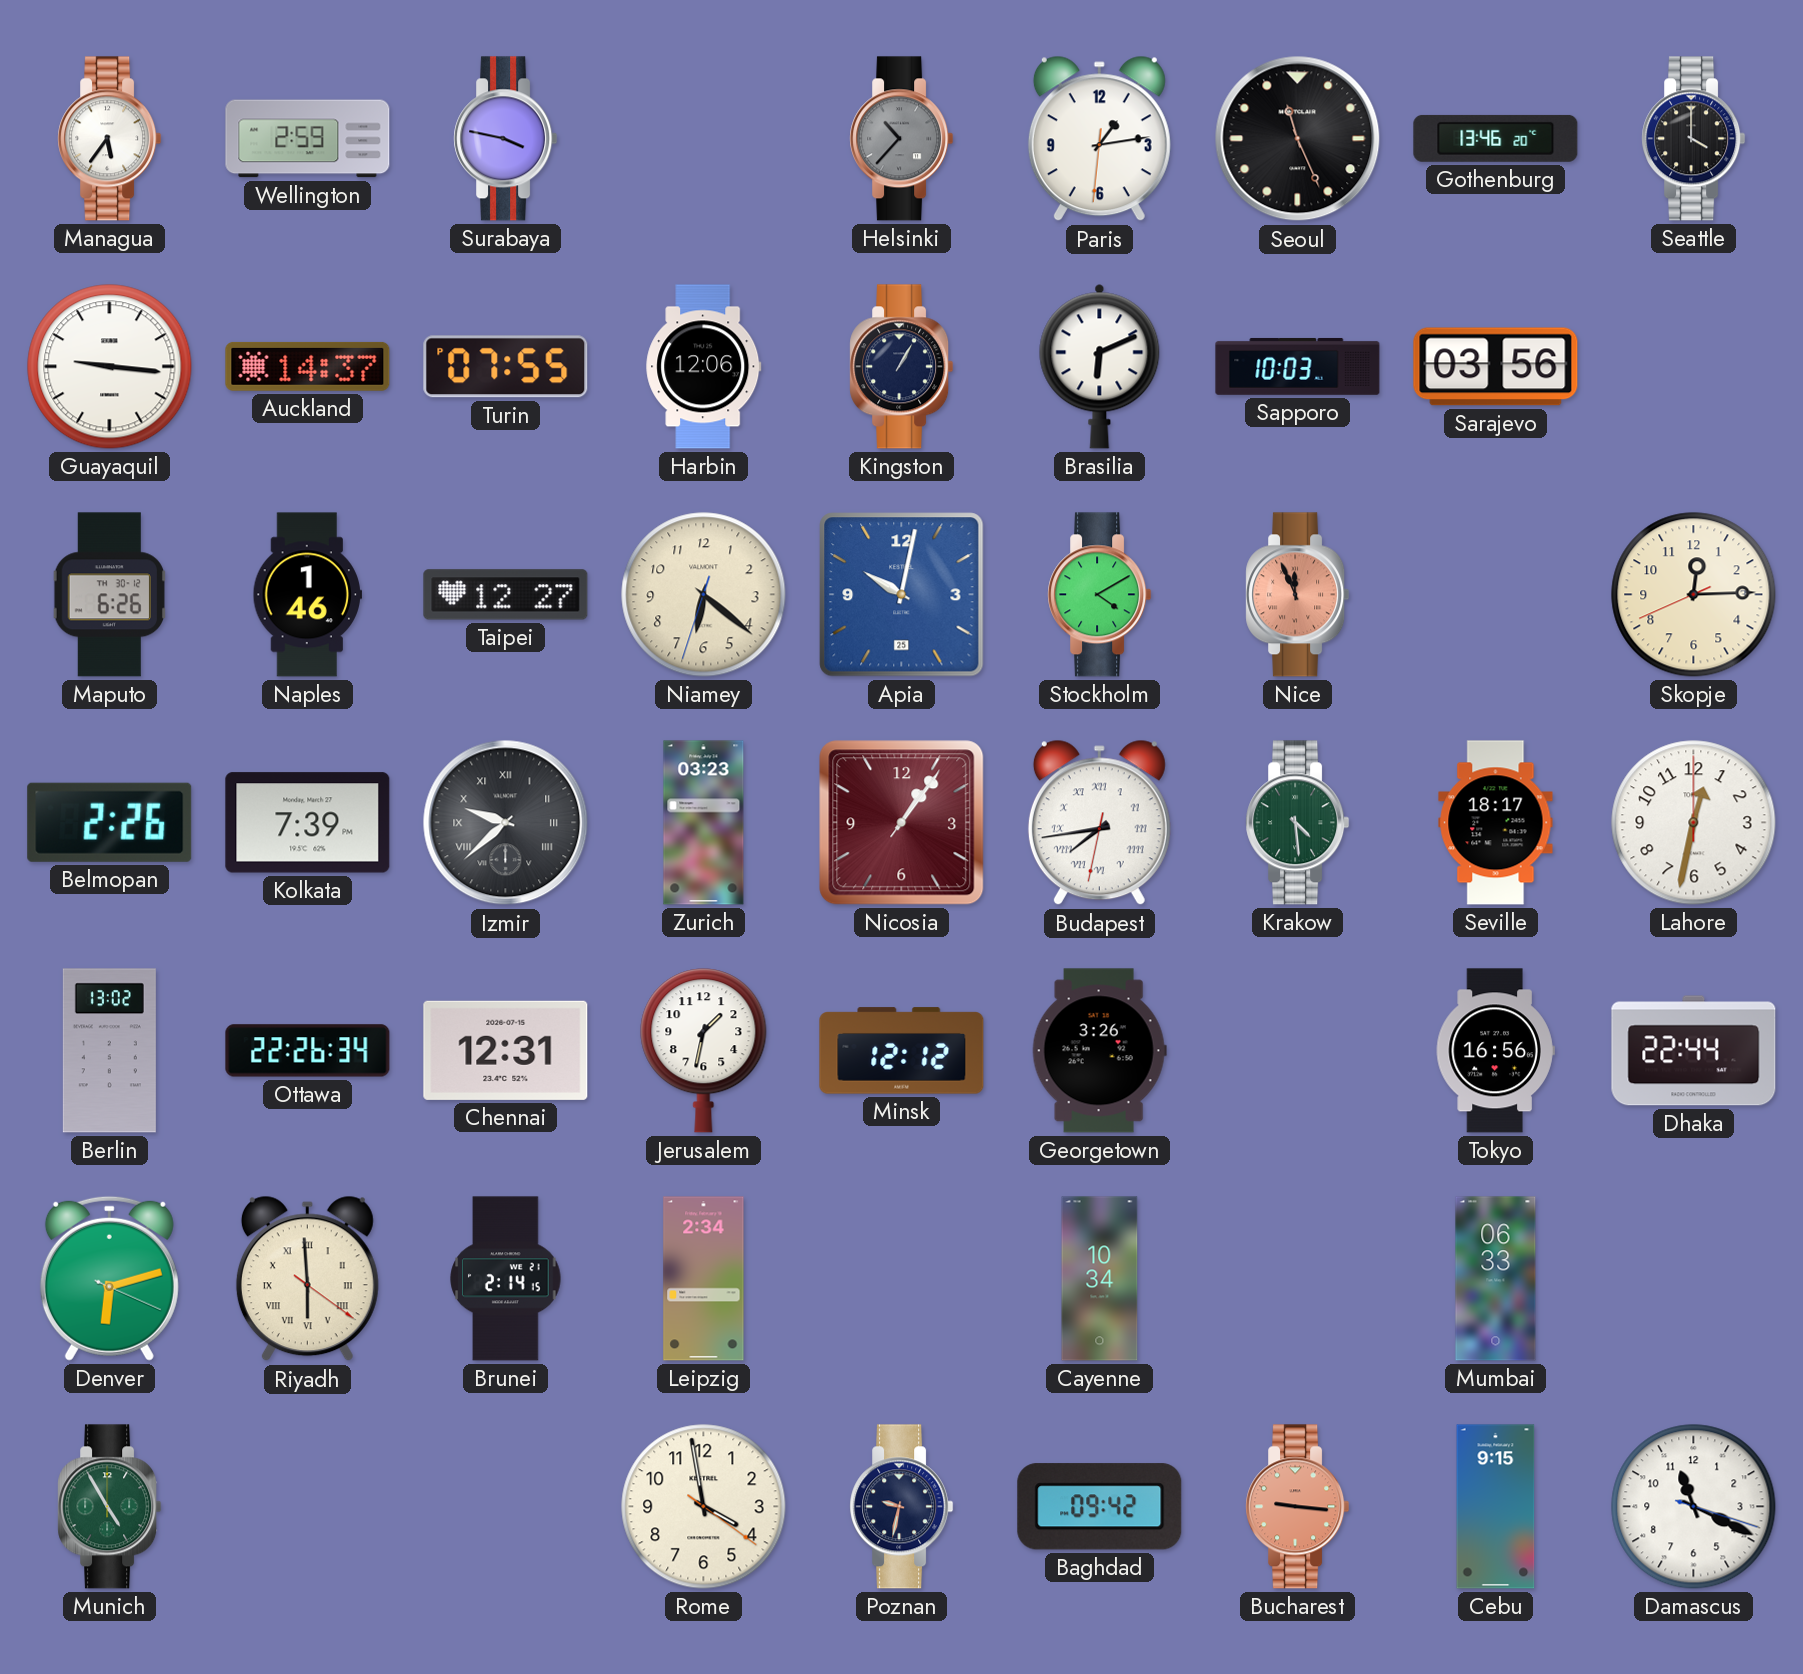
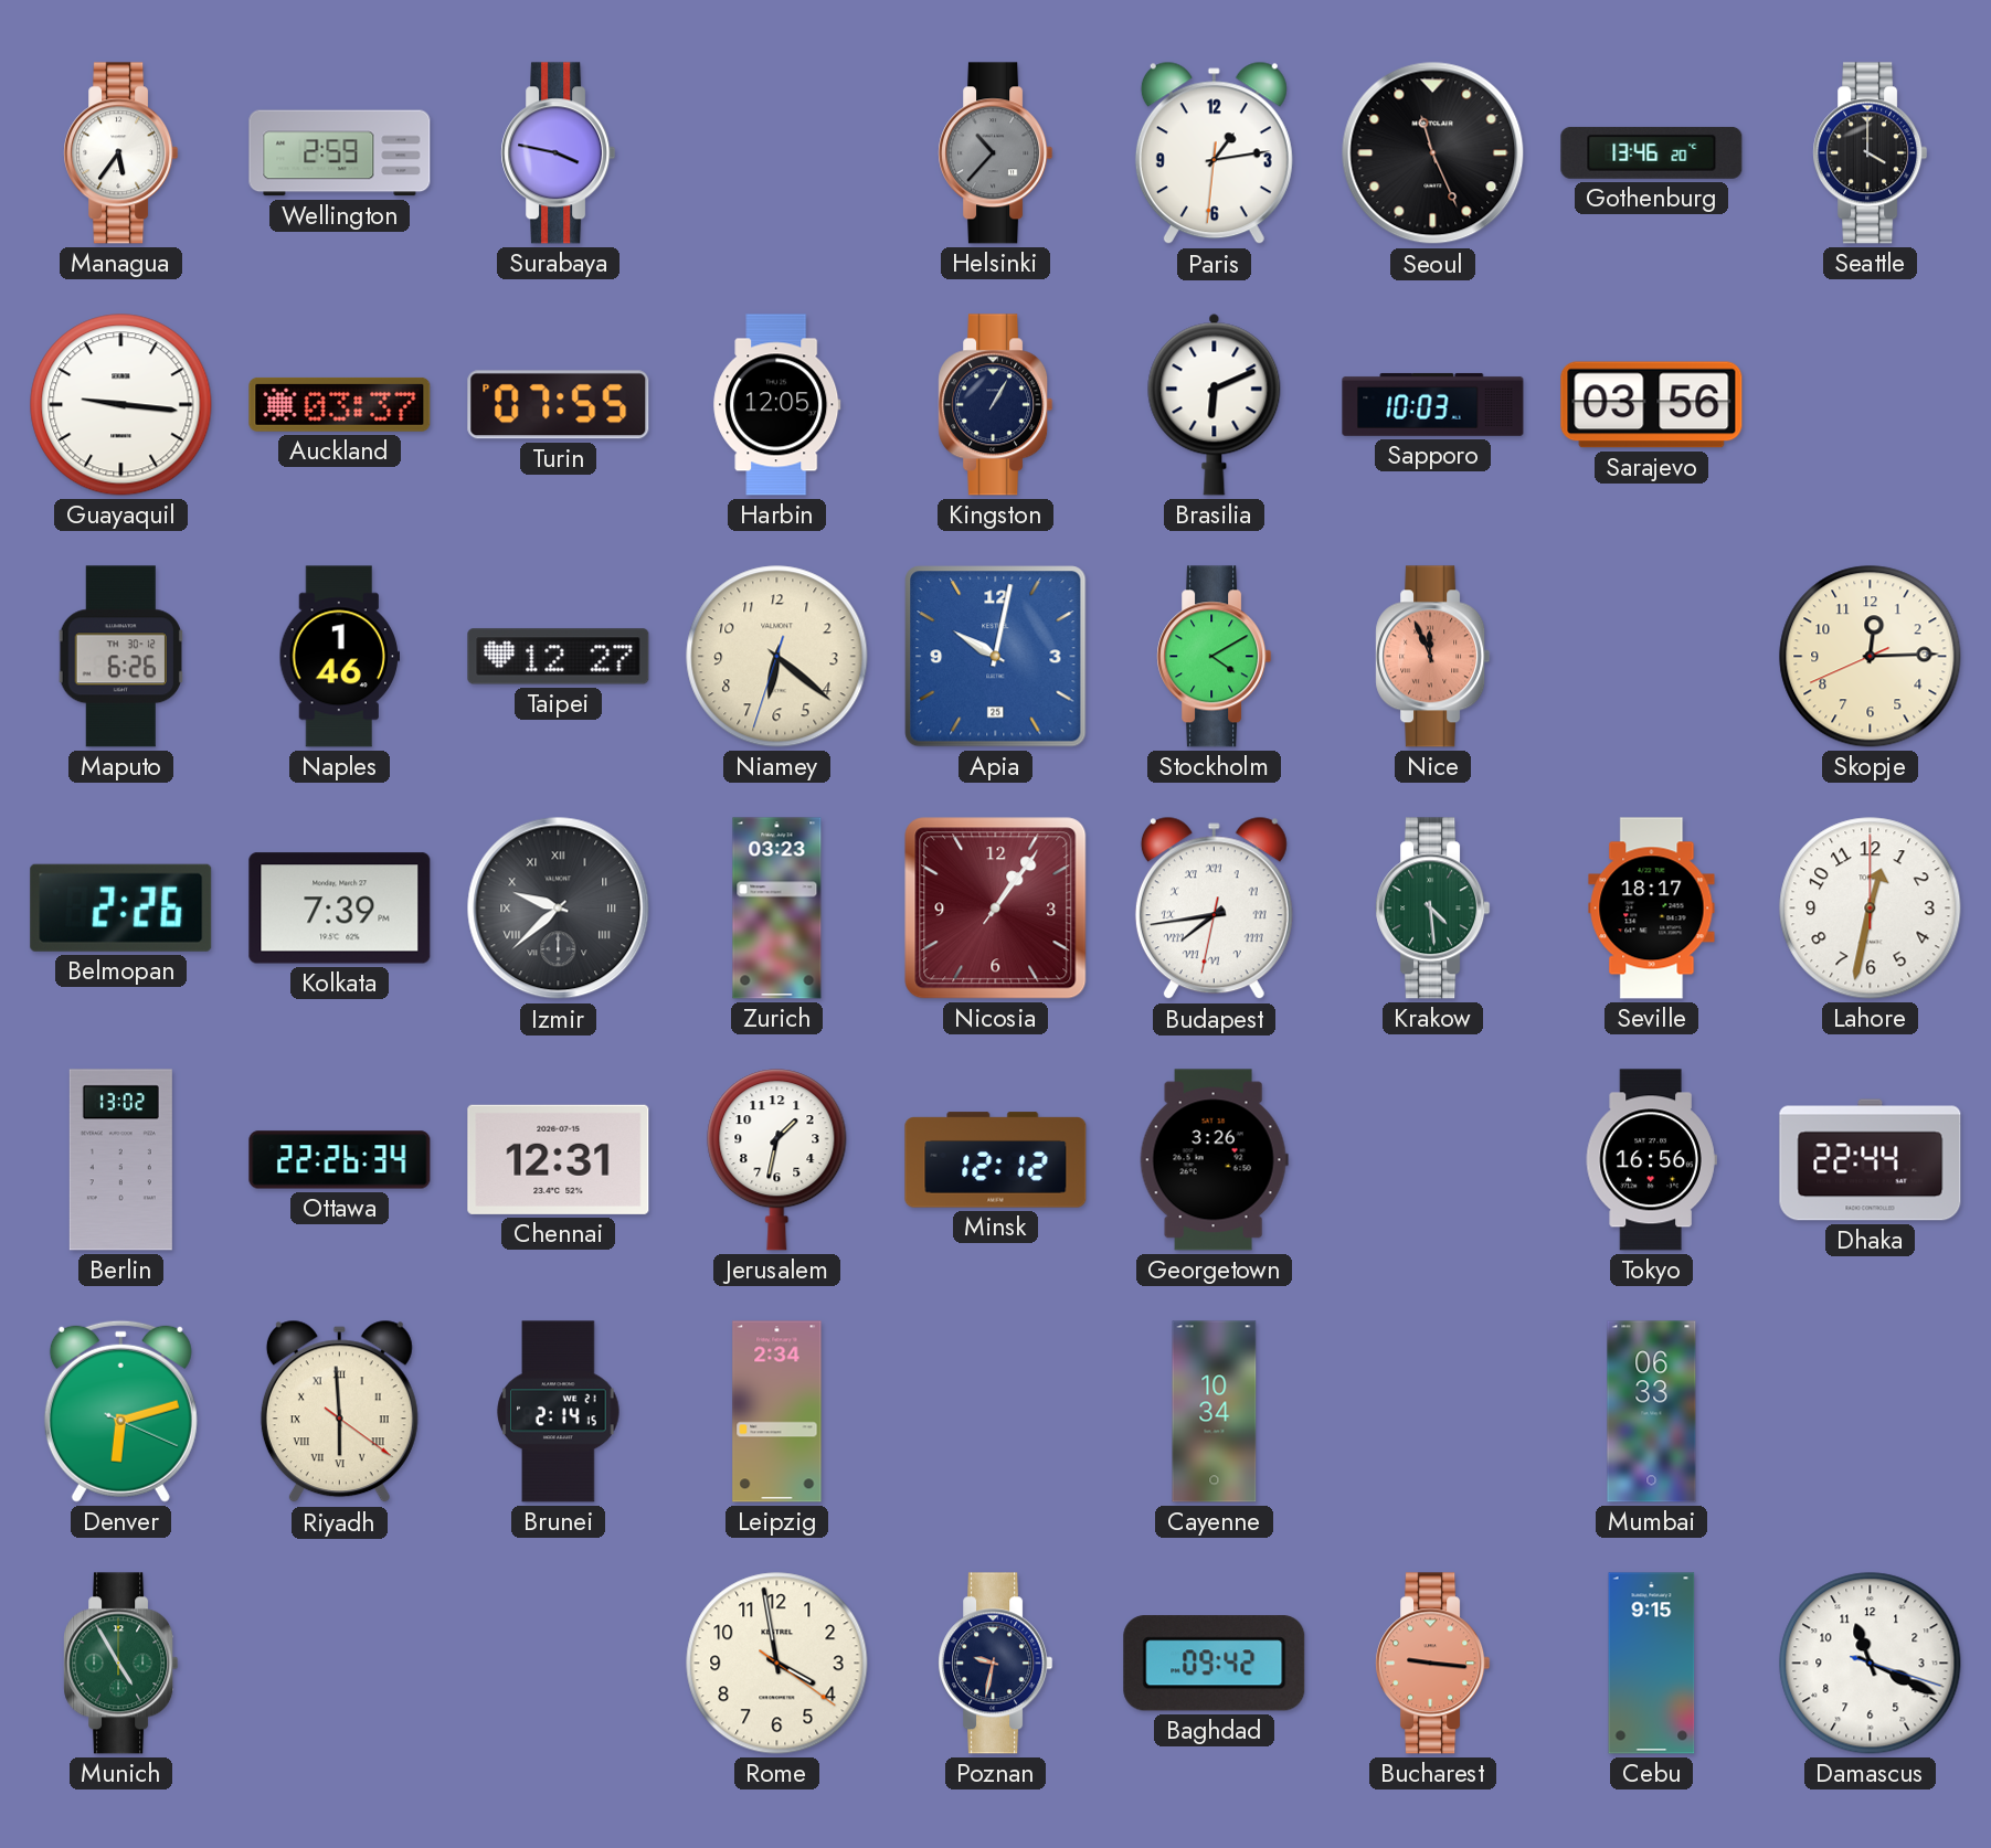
Auckland: 14:37 -> 03:37
Harbin: 12:06 -> 12:05
